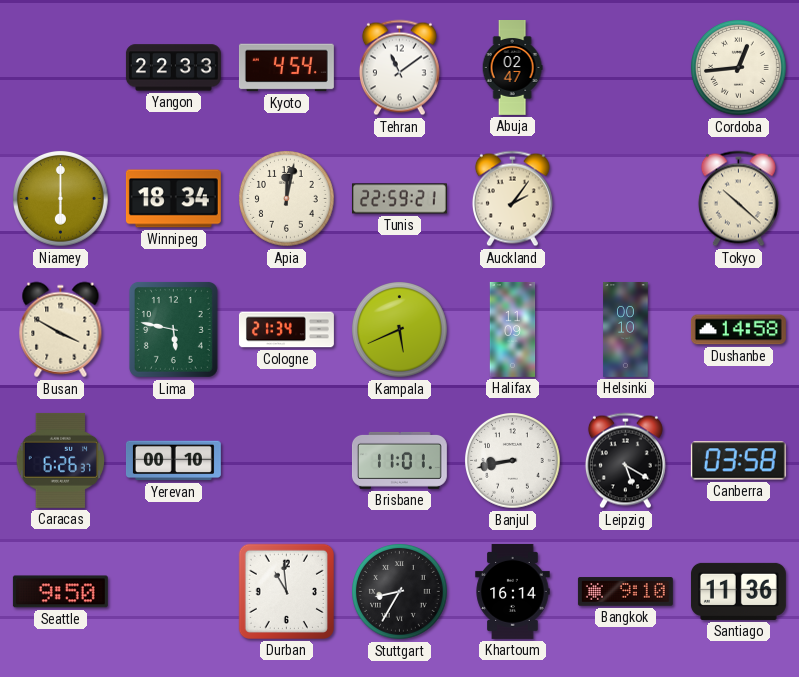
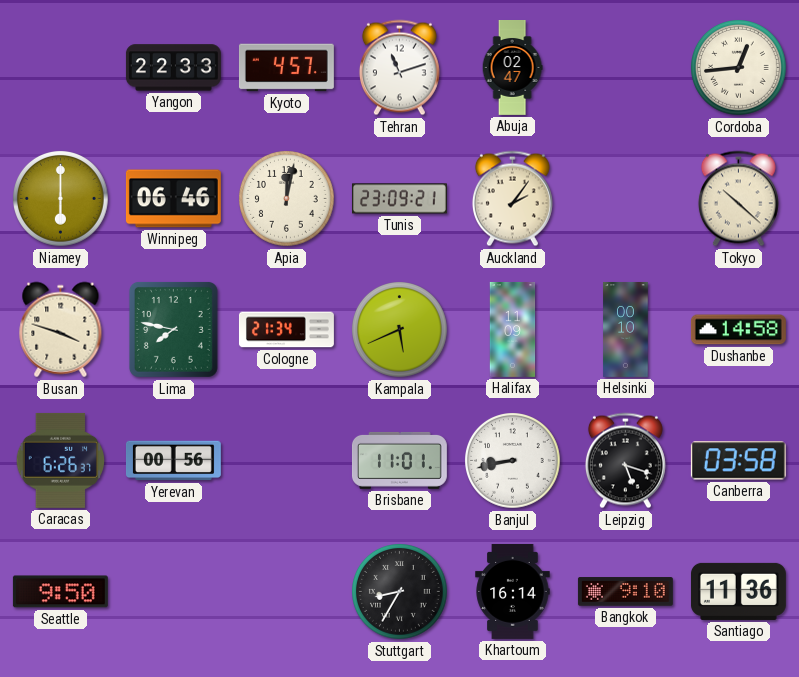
Kyoto: 4:54 -> 4:57
Tehran: 11:09 -> 11:12
Winnipeg: 18:34 -> 06:46
Tunis: 22:59 -> 23:09
Busan: 3:50 -> 3:48
Lima: 5:47 -> 7:47
Yerevan: 00:10 -> 00:56
Leipzig: 5:20 -> 5:18
Durban: 10:59 -> none
